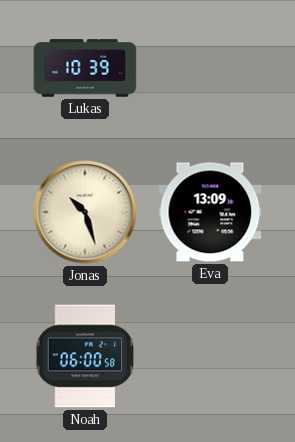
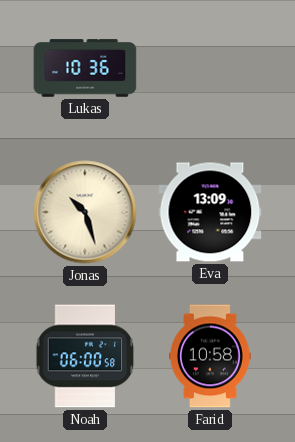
Lukas: 10:39 -> 10:36
Farid: none -> 10:58
